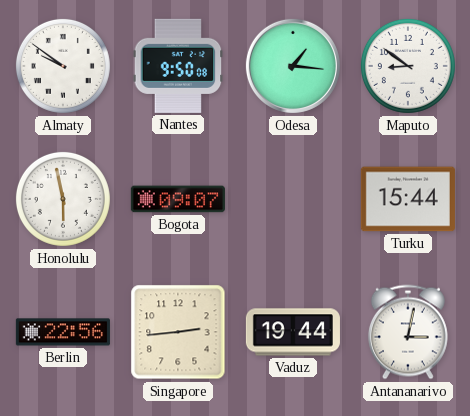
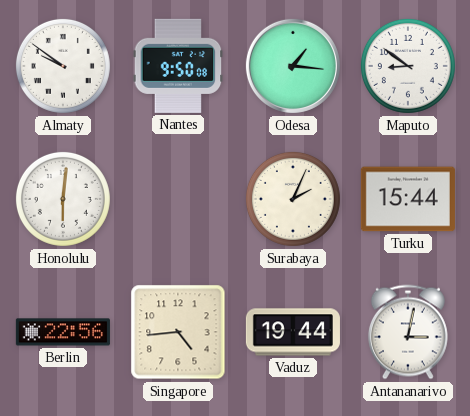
Honolulu: 5:58 -> 6:01
Bogota: 09:07 -> none
Surabaya: none -> 2:04
Singapore: 2:44 -> 4:44
